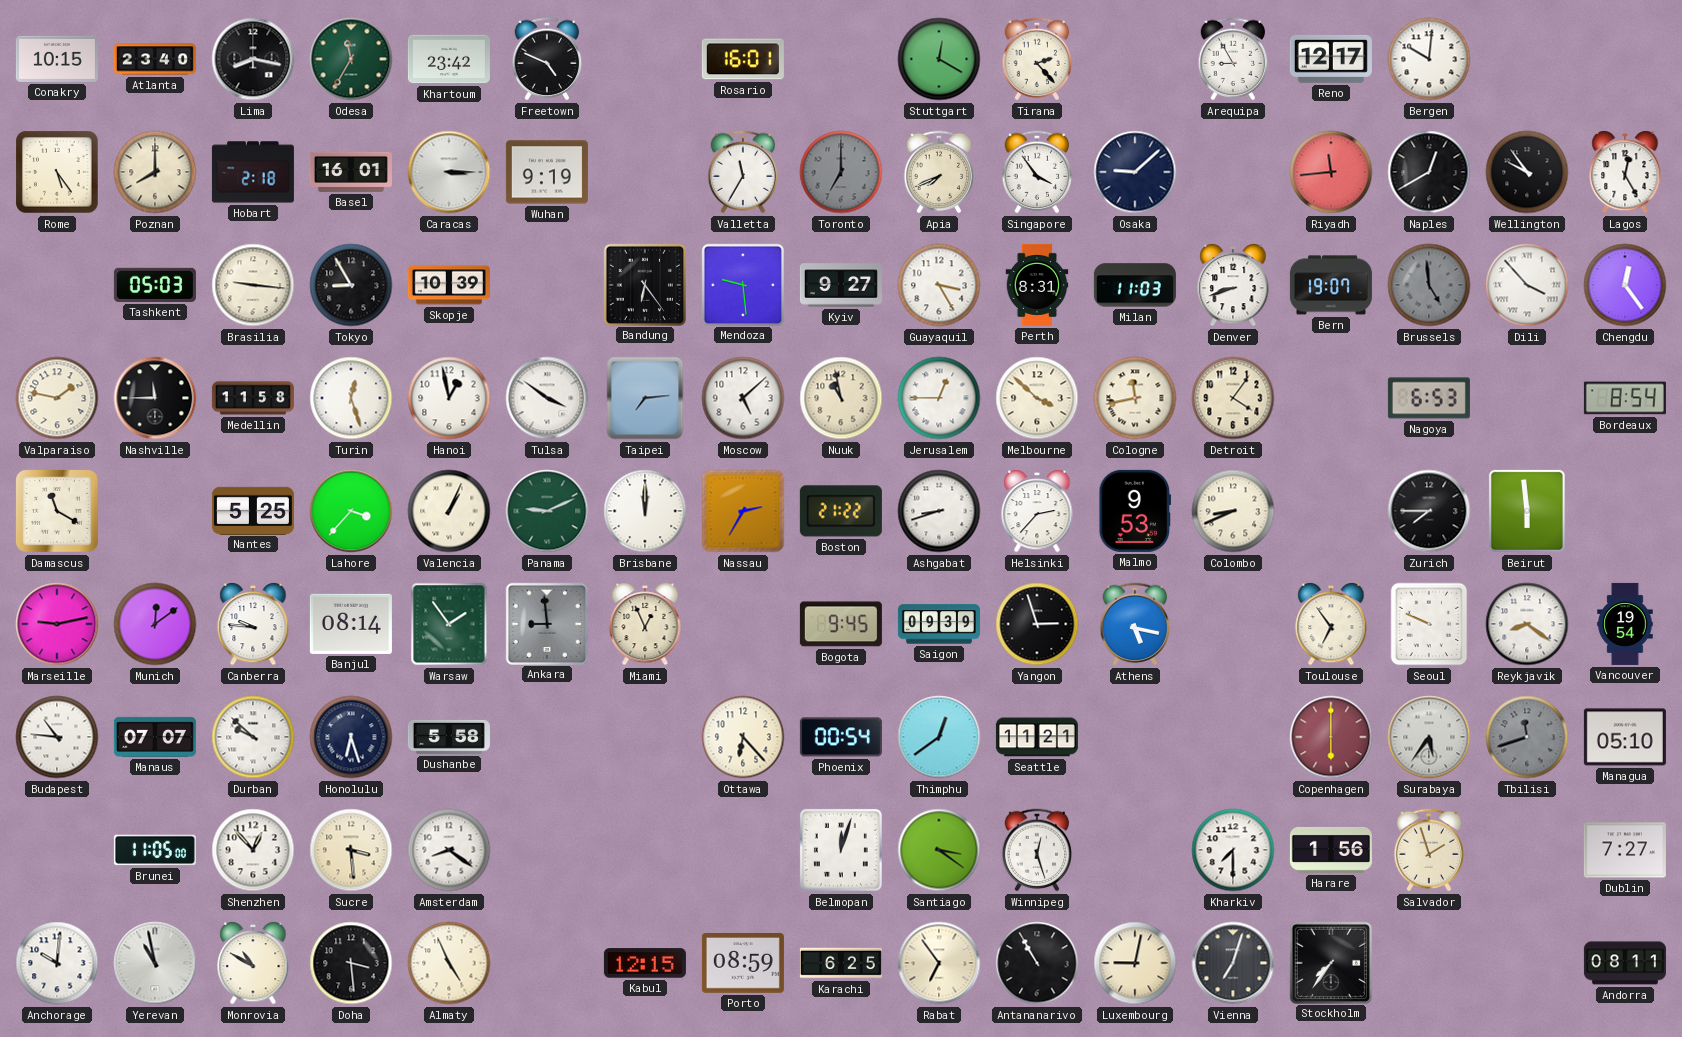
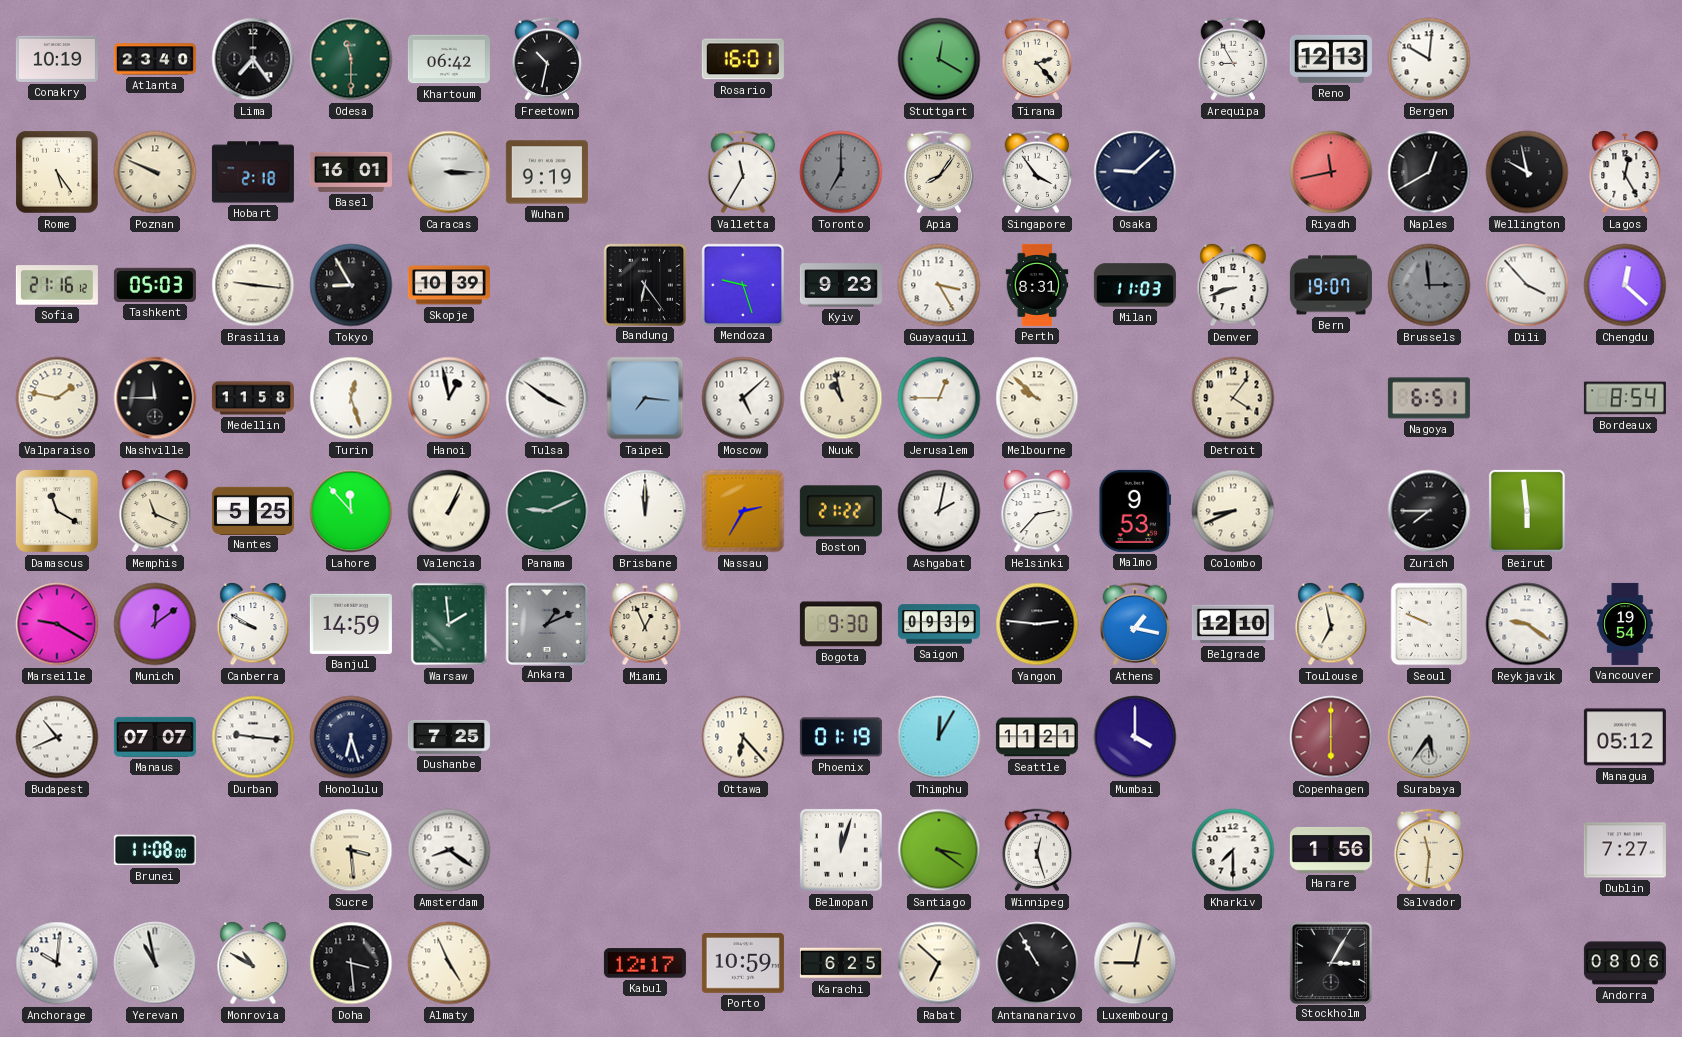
Conakry: 10:15 -> 10:19
Lima: 8:17 -> 7:24
Odesa: 11:35 -> 11:30
Khartoum: 23:42 -> 06:42
Freetown: 4:49 -> 10:32
Reno: 12:17 -> 12:13
Poznan: 8:00 -> 9:49
Apia: 7:41 -> 8:06
Riyadh: 11:44 -> 11:43
Wellington: 9:54 -> 9:58
Sofia: none -> 21:16
Mendoza: 9:29 -> 9:27
Kyiv: 9:27 -> 9:23
Brussels: 4:59 -> 2:59
Chengdu: 12:24 -> 12:22
Taipei: 7:14 -> 7:16
Melbourne: 3:52 -> 9:52
Cologne: 11:43 -> none
Nagoya: 6:53 -> 6:51
Memphis: none -> 11:19
Lahore: 3:37 -> 11:53
Ashgabat: 8:42 -> 2:02
Marseille: 9:13 -> 9:20
Canberra: 9:46 -> 9:50
Banjul: 08:14 -> 14:59
Warsaw: 1:54 -> 1:59
Ankara: 8:59 -> 1:11
Bogota: 9:45 -> 9:30
Yangon: 2:57 -> 2:46
Athens: 5:17 -> 1:17
Belgrade: none -> 12:10
Toulouse: 6:54 -> 6:58
Reykjavik: 8:21 -> 9:21
Budapest: 10:46 -> 10:41
Durban: 9:52 -> 9:16
Dushanbe: 5:58 -> 7:25
Phoenix: 00:54 -> 01:19
Thimphu: 12:39 -> 12:05
Mumbai: none -> 4:00
Tbilisi: 11:42 -> none
Managua: 05:10 -> 05:12
Brunei: 11:05 -> 11:08
Shenzhen: 12:53 -> none
Salvador: 1:57 -> 11:31
Kabul: 12:15 -> 12:17
Porto: 08:59 -> 10:59
Rabat: 6:54 -> 6:52
Vienna: 7:03 -> none
Stockholm: 7:36 -> 3:05
Andorra: 08:11 -> 08:06
